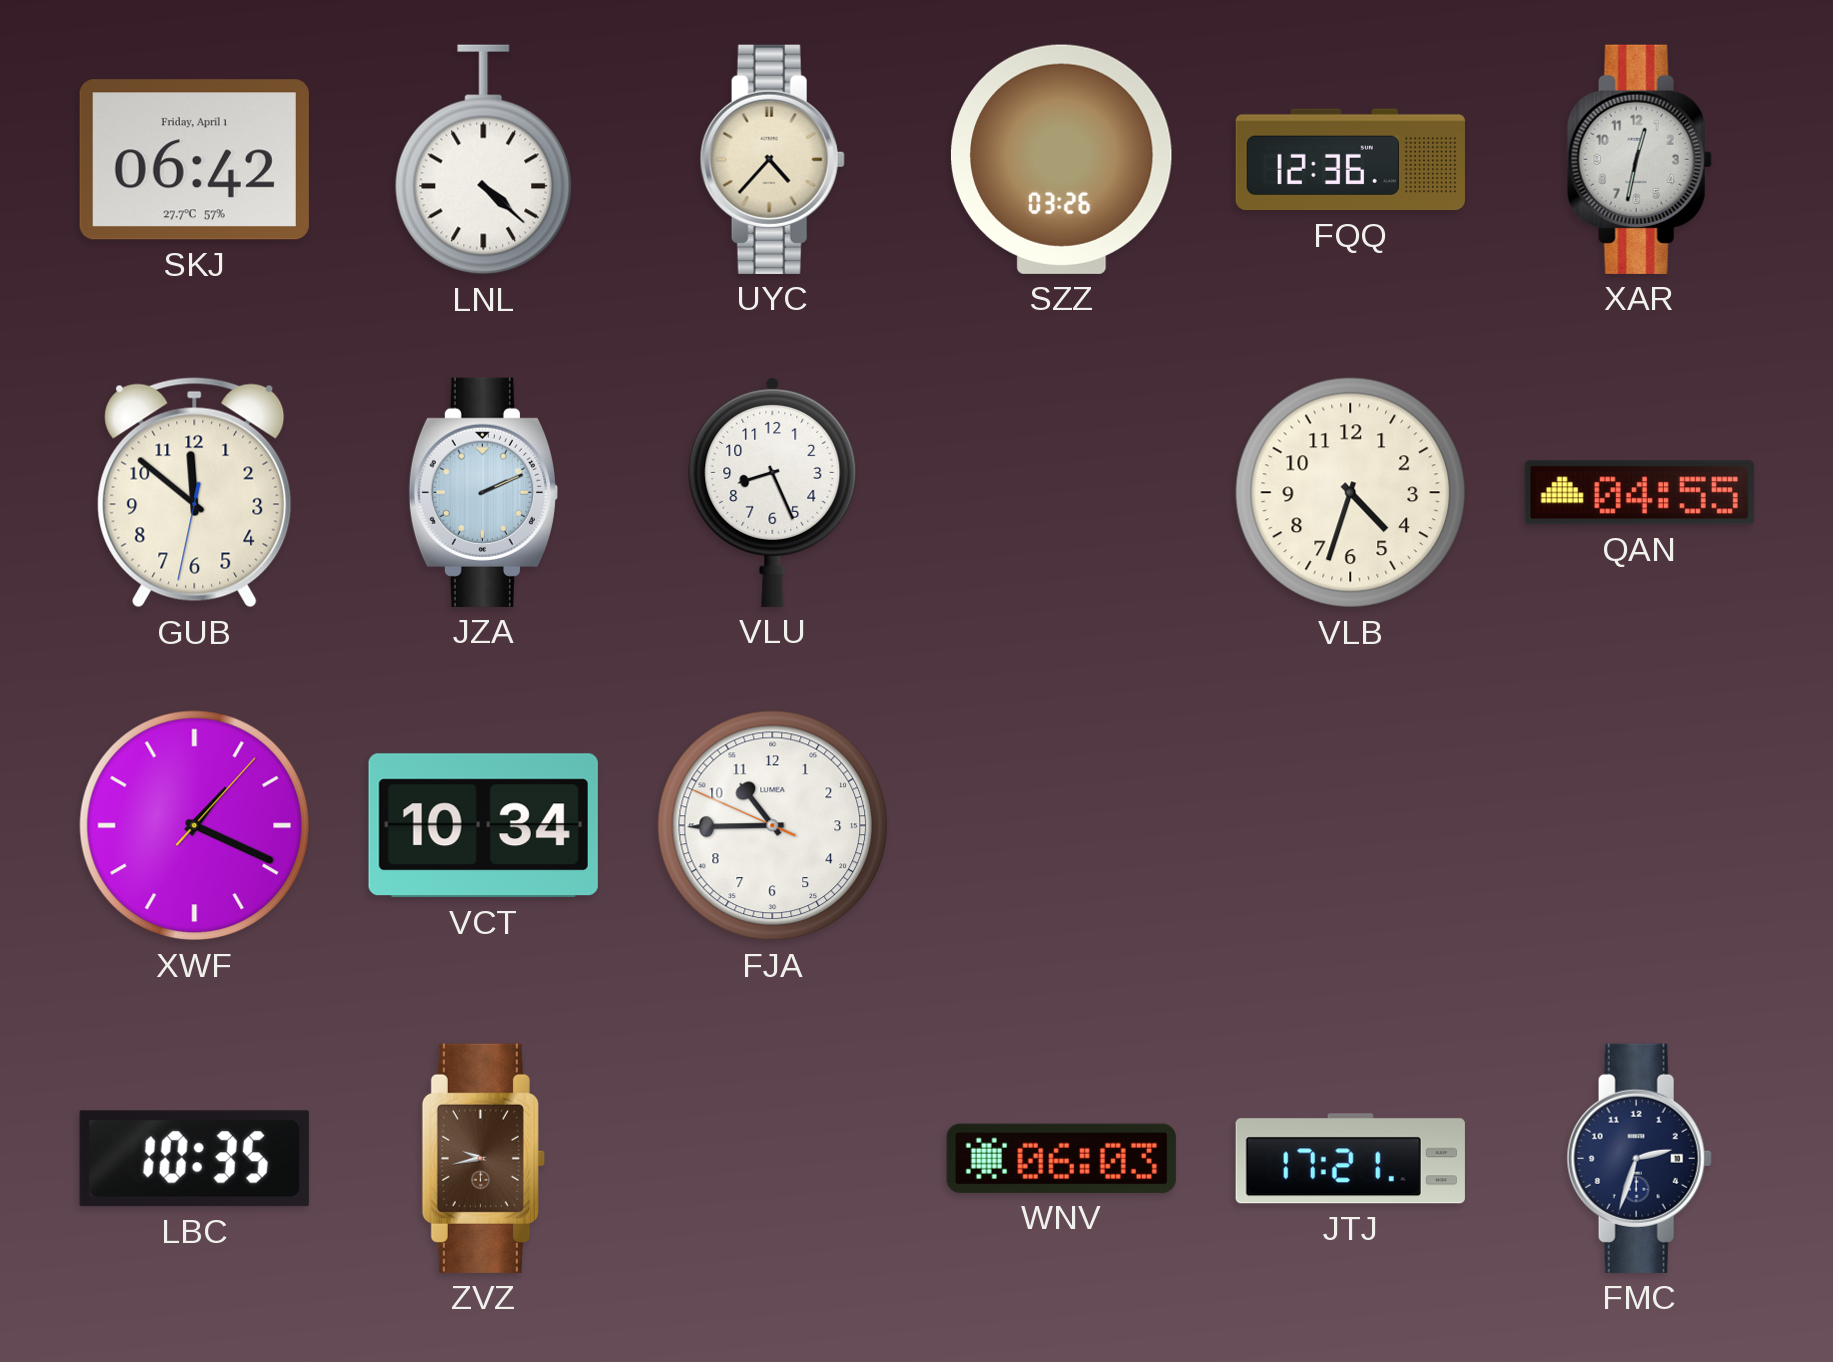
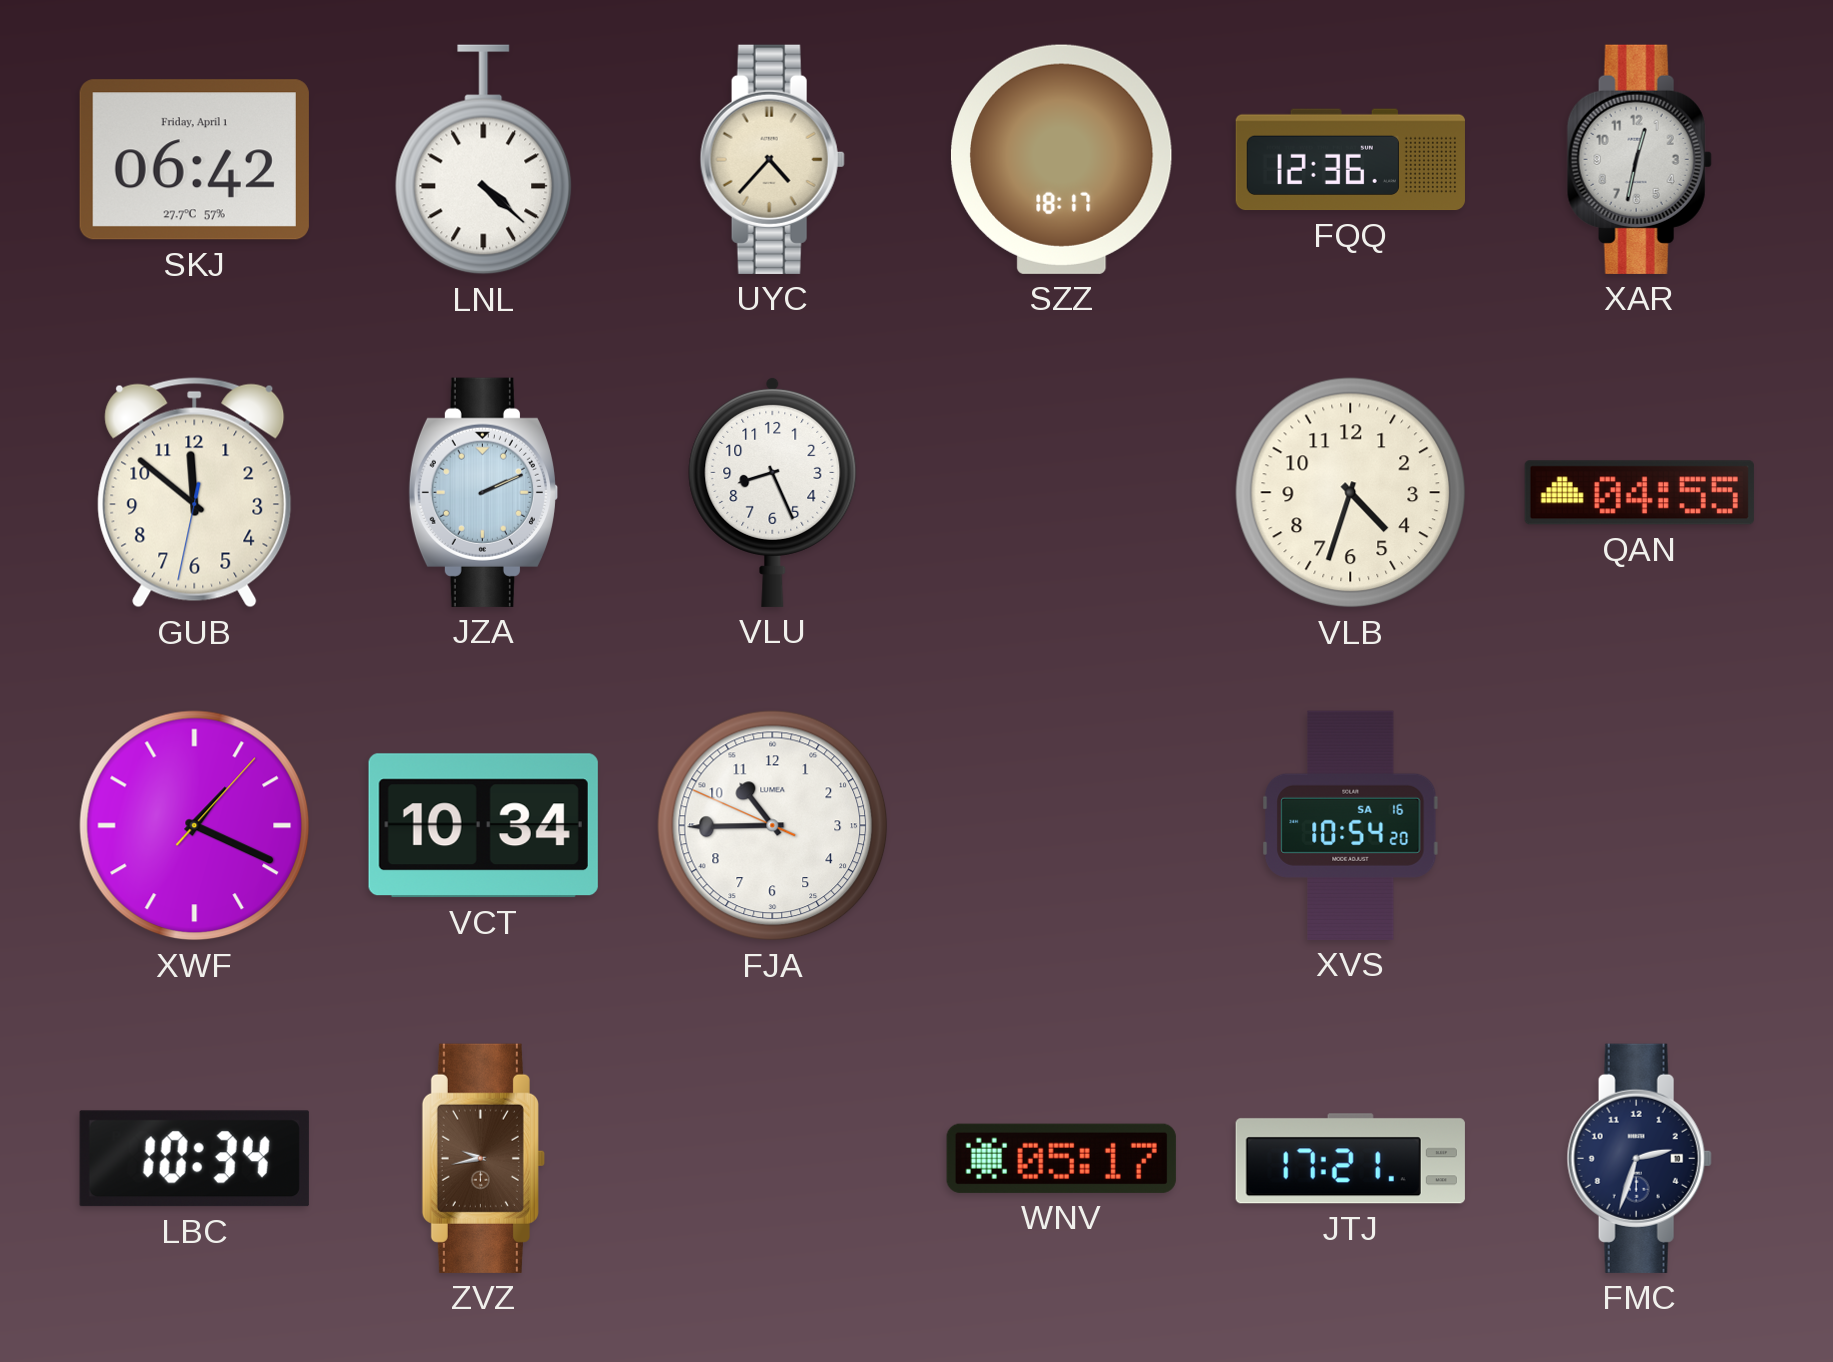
SZZ: 03:26 -> 18:17
XVS: none -> 10:54
LBC: 10:35 -> 10:34
WNV: 06:03 -> 05:17
